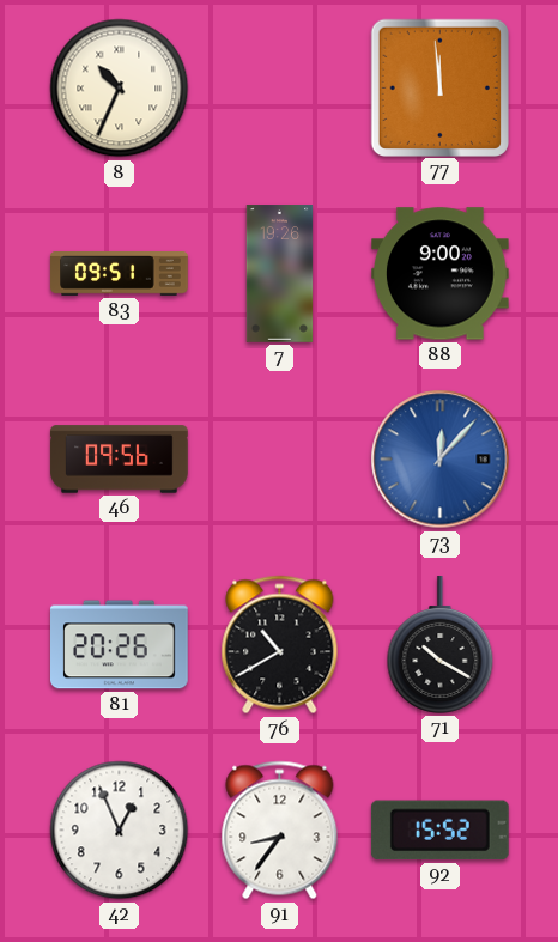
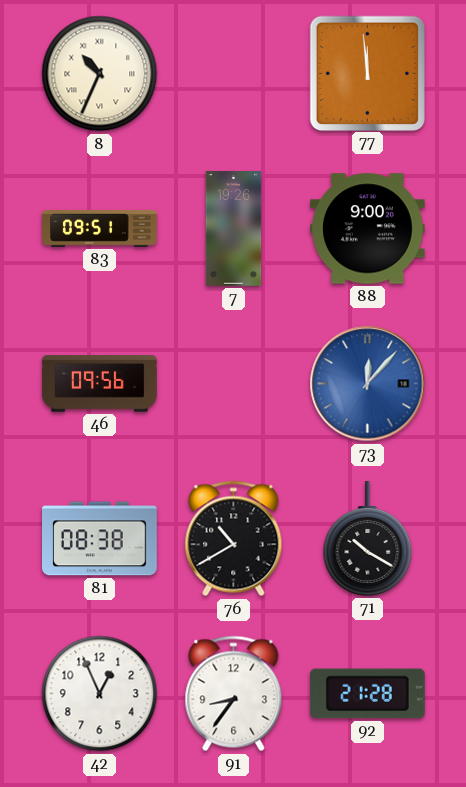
81: 20:26 -> 08:38
92: 15:52 -> 21:28
